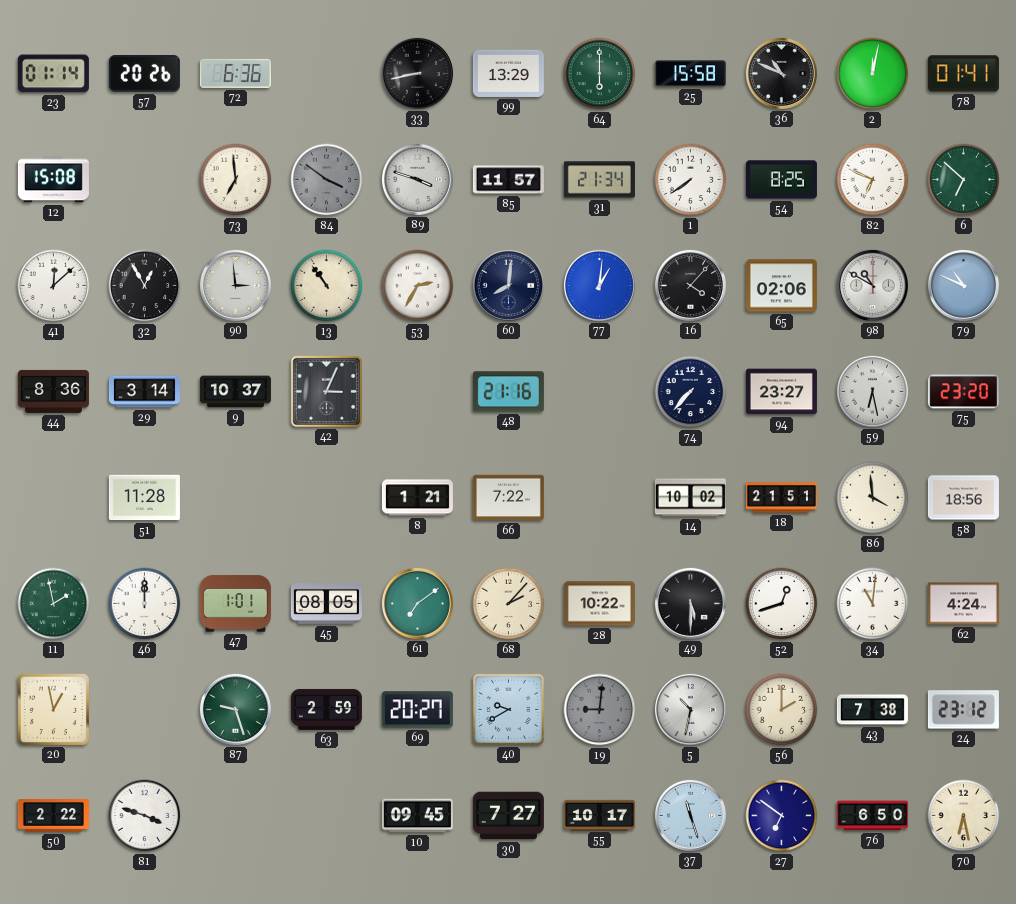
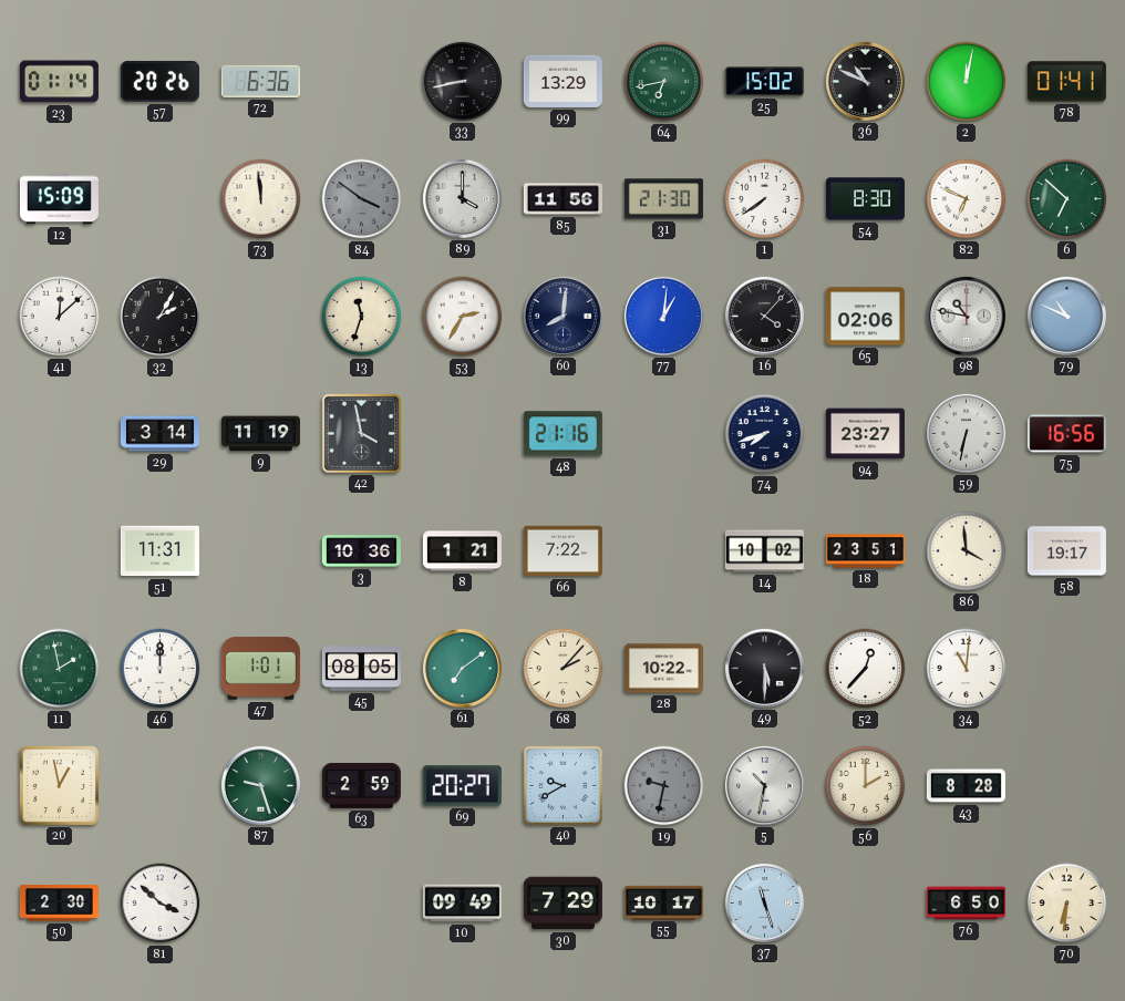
64: 6:00 -> 6:43
25: 15:58 -> 15:02
12: 15:08 -> 15:09
73: 6:59 -> 11:59
89: 3:48 -> 4:00
85: 11:57 -> 11:56
31: 21:34 -> 21:30
54: 8:25 -> 8:30
32: 12:55 -> 2:05
90: 2:59 -> none
13: 10:54 -> 11:33
98: 10:50 -> 10:47
44: 8:36 -> none
9: 10:37 -> 11:19
42: 3:04 -> 3:58
74: 7:37 -> 7:42
59: 6:28 -> 6:32
75: 23:20 -> 16:56
51: 11:28 -> 11:31
3: none -> 10:36
18: 21:51 -> 23:51
58: 18:56 -> 19:17
52: 12:42 -> 12:37
62: 4:24 -> none
19: 9:01 -> 9:32
43: 7:38 -> 8:28
24: 23:12 -> none
50: 2:22 -> 2:30
81: 3:48 -> 3:52
10: 09:45 -> 09:49
30: 7:27 -> 7:29
27: 6:51 -> none
70: 6:28 -> 6:31
